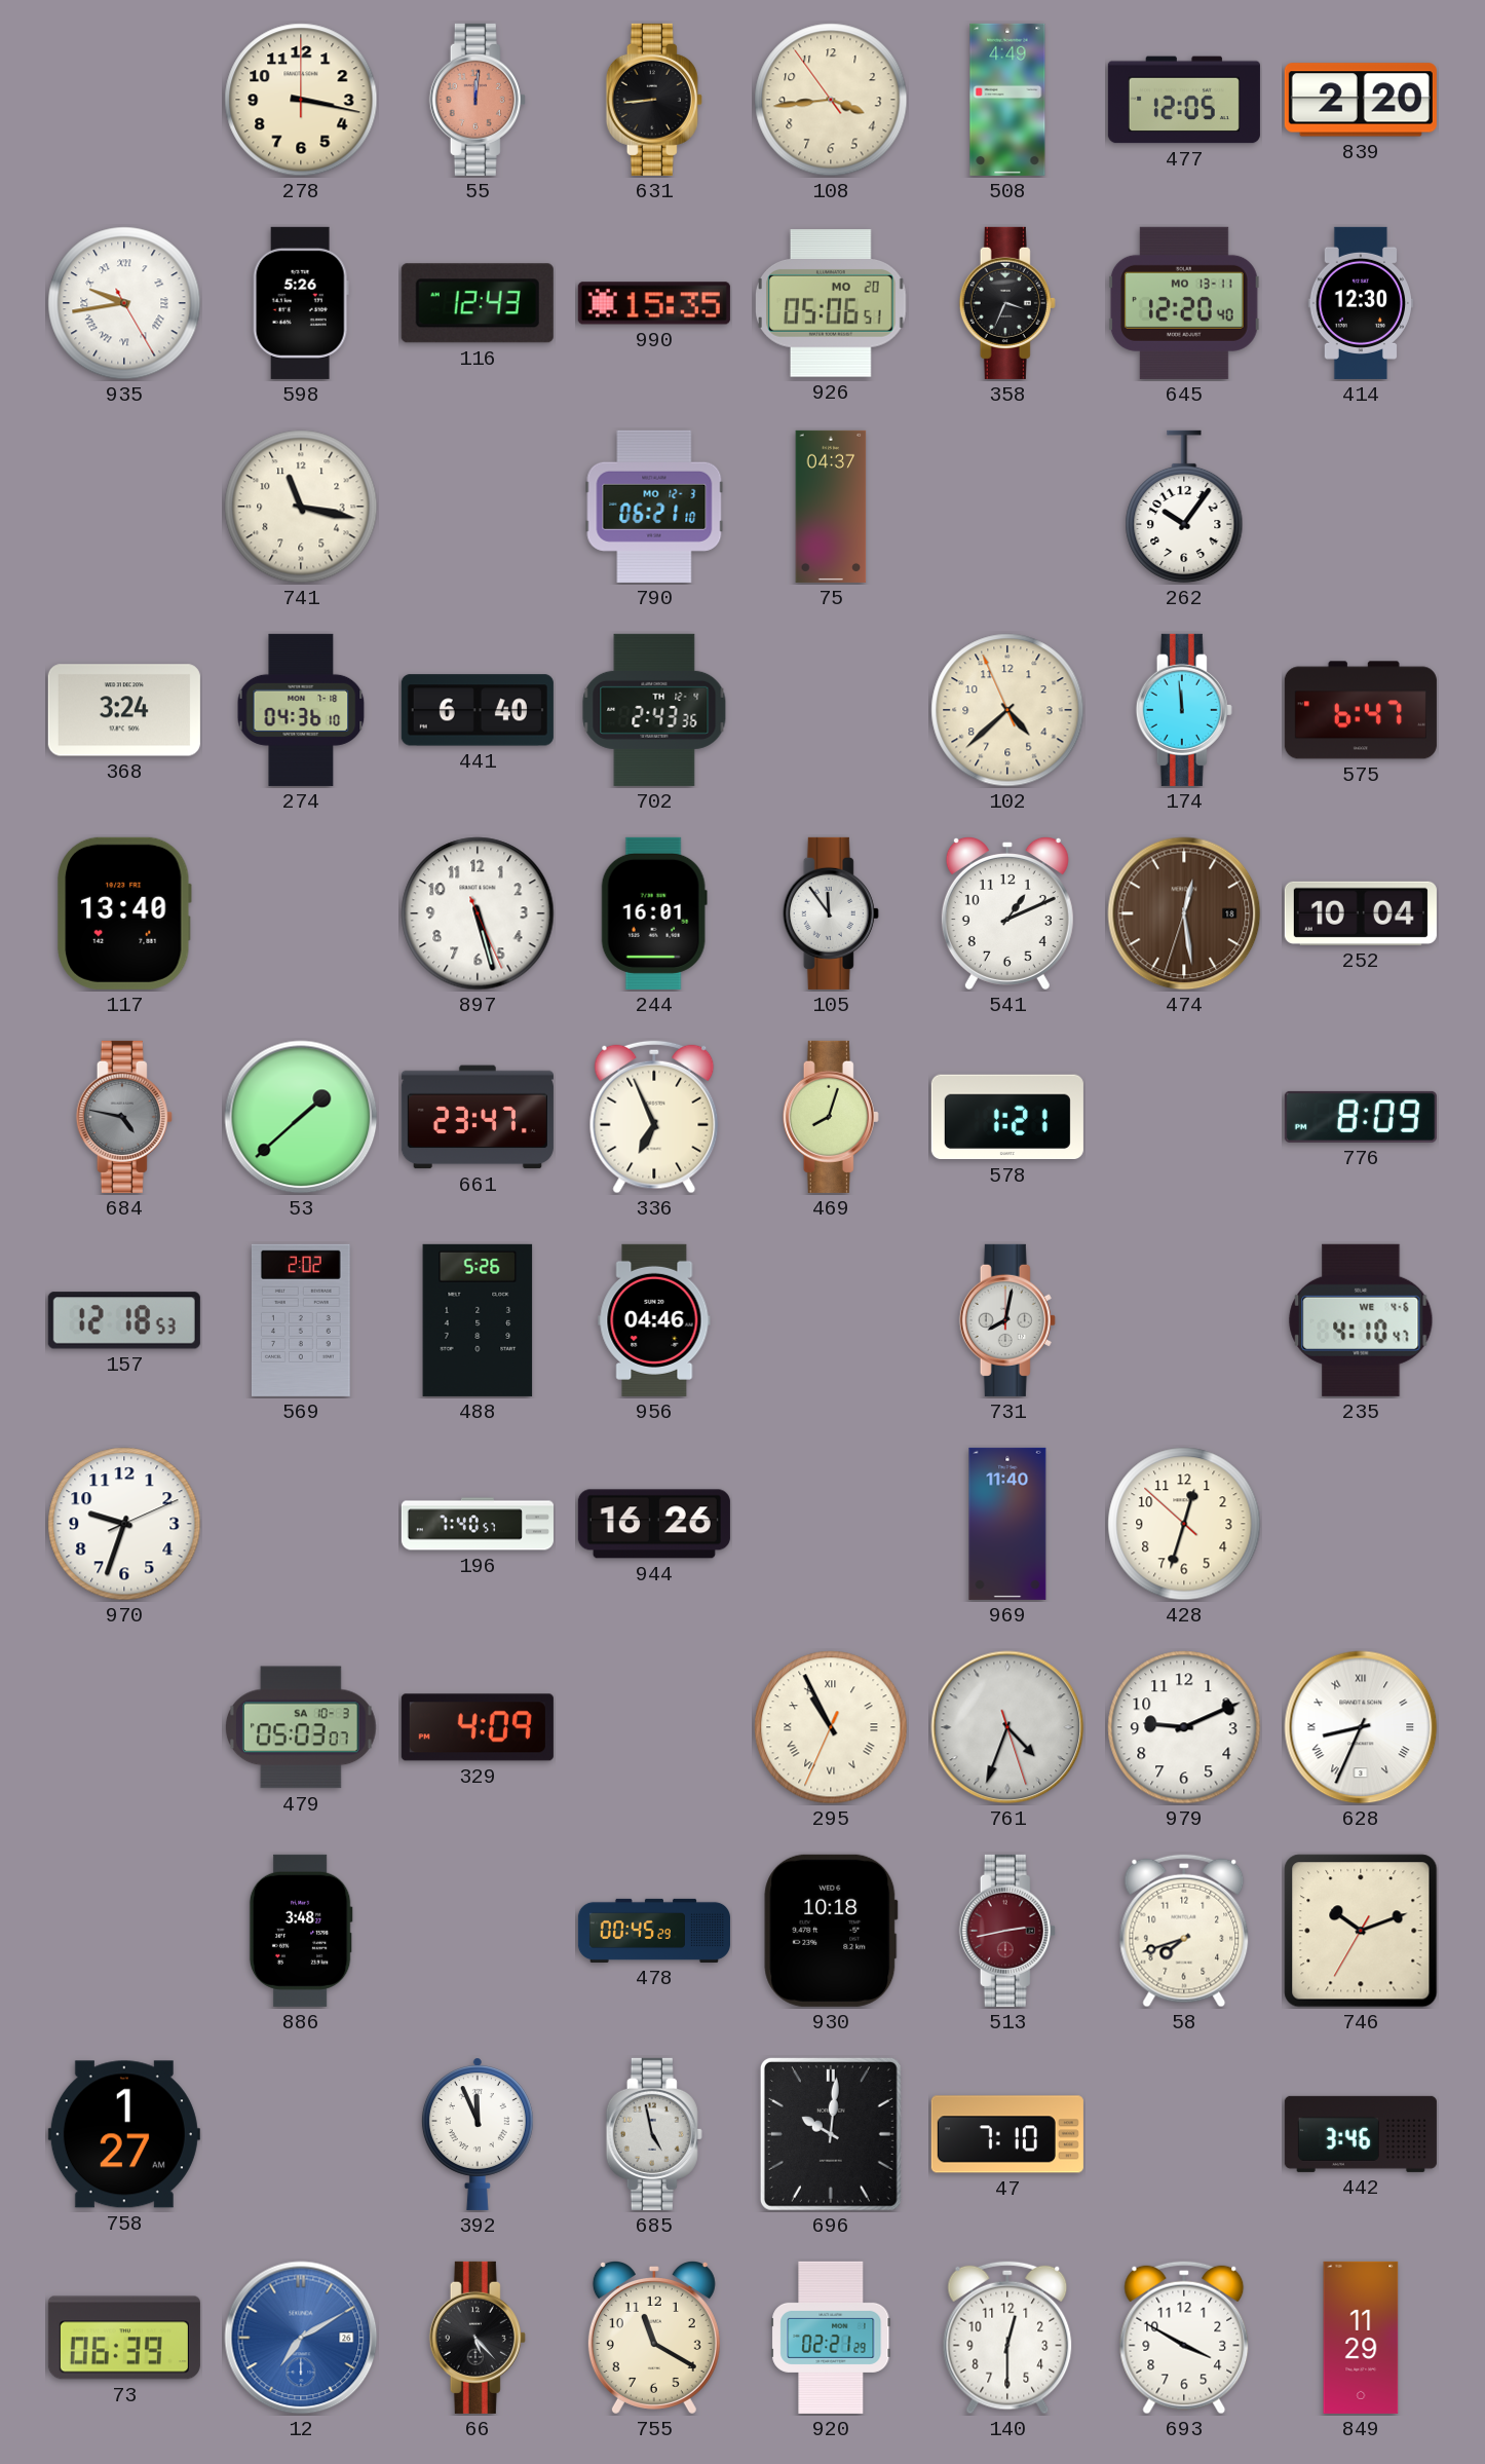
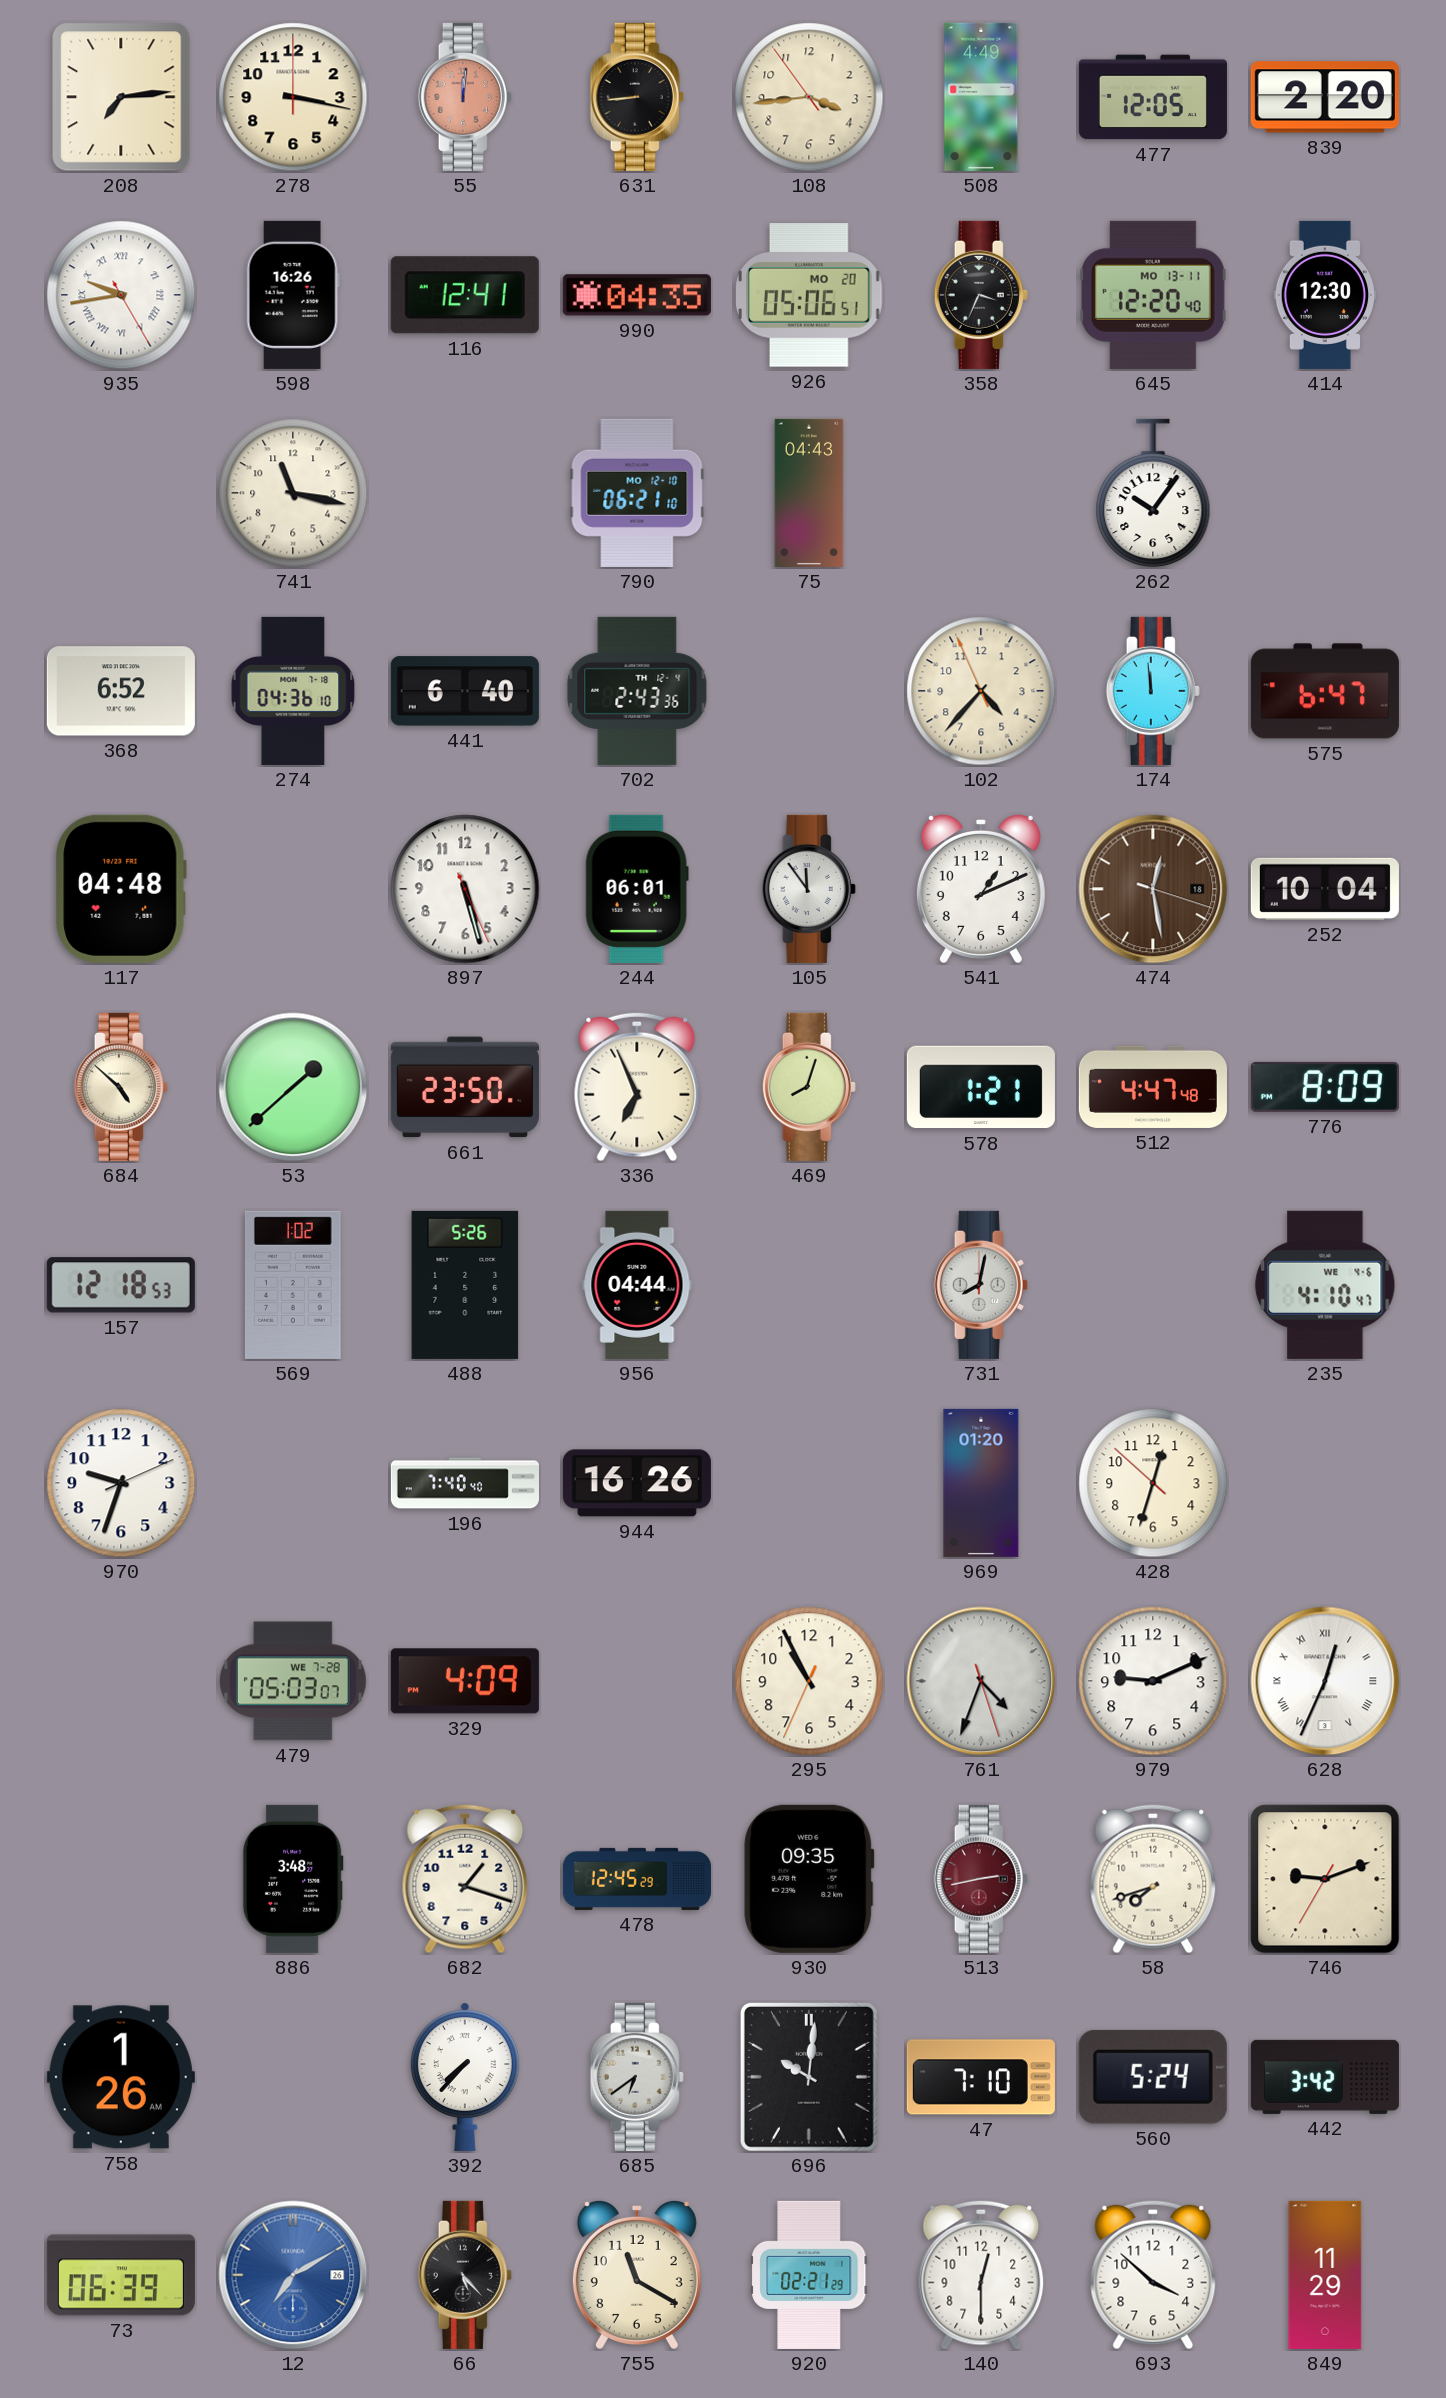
208: none -> 7:14
598: 5:26 -> 16:26
116: 12:43 -> 12:41
990: 15:35 -> 04:35
790 date: MO 12-3 -> MO 12-10
75: 04:37 -> 04:43
368: 3:24 -> 6:52
102: 4:37 -> 4:36
117: 13:40 -> 04:48
244: 16:01 -> 06:01
474: 12:28:33 -> 12:28:18
684: 4:47 -> 4:52
684 dial: grey -> cream
661: 23:47 -> 23:50
512: none -> 4:47
569: 2:02 -> 1:02
956: 04:46 -> 04:44
196: 7:40:57 -> 7:40:40
969: 11:40 -> 01:20
479 date: SA 10-3 -> WE 7-28
295 numerals: Roman -> Arabic
628: 8:34 -> 12:34
682: none -> 1:18
478: 00:45 -> 12:45
930: 10:18 -> 09:35
746: 10:11 -> 9:11
758: 1:27 -> 1:26
392: 11:56 -> 7:37
685: 4:58 -> 6:39
560: none -> 5:24
442: 3:46 -> 3:42
693: 3:50 -> 3:52
